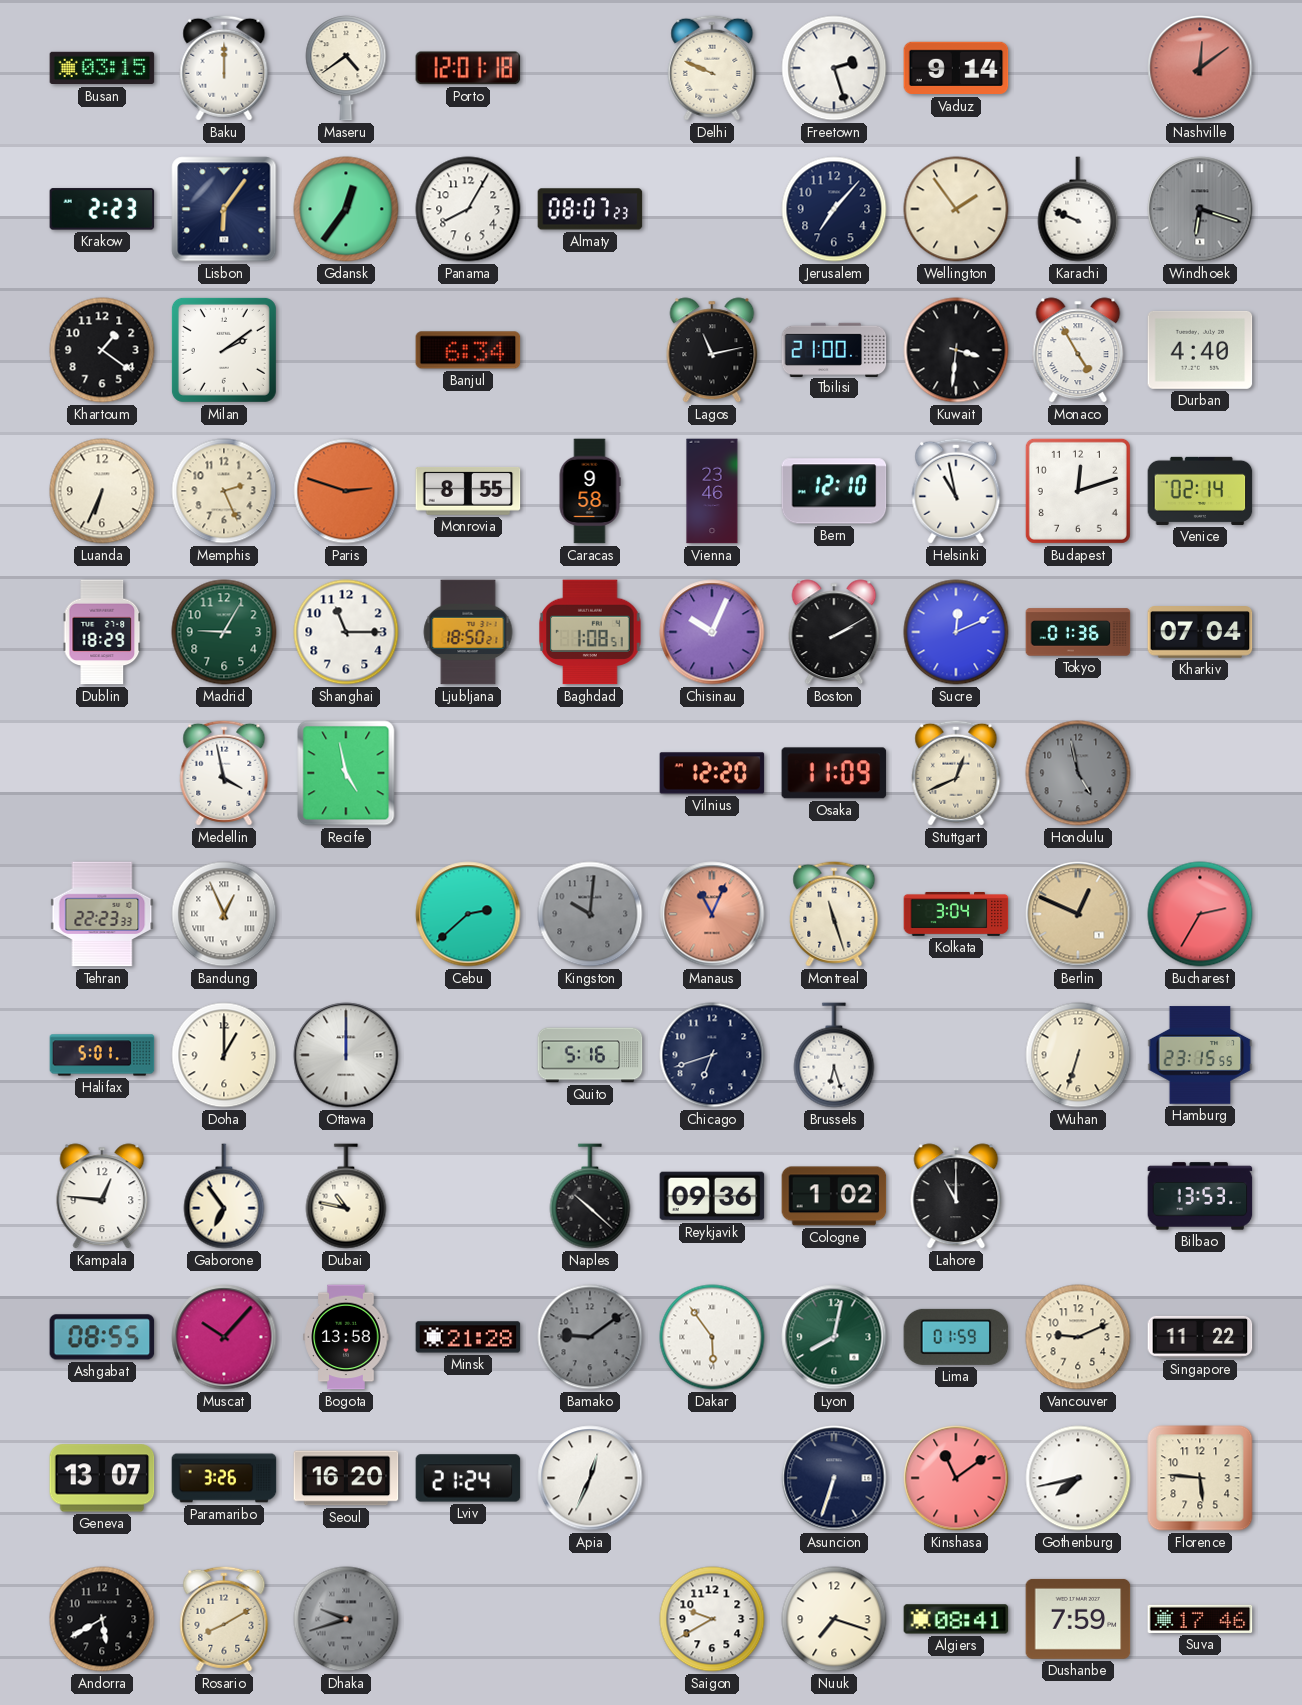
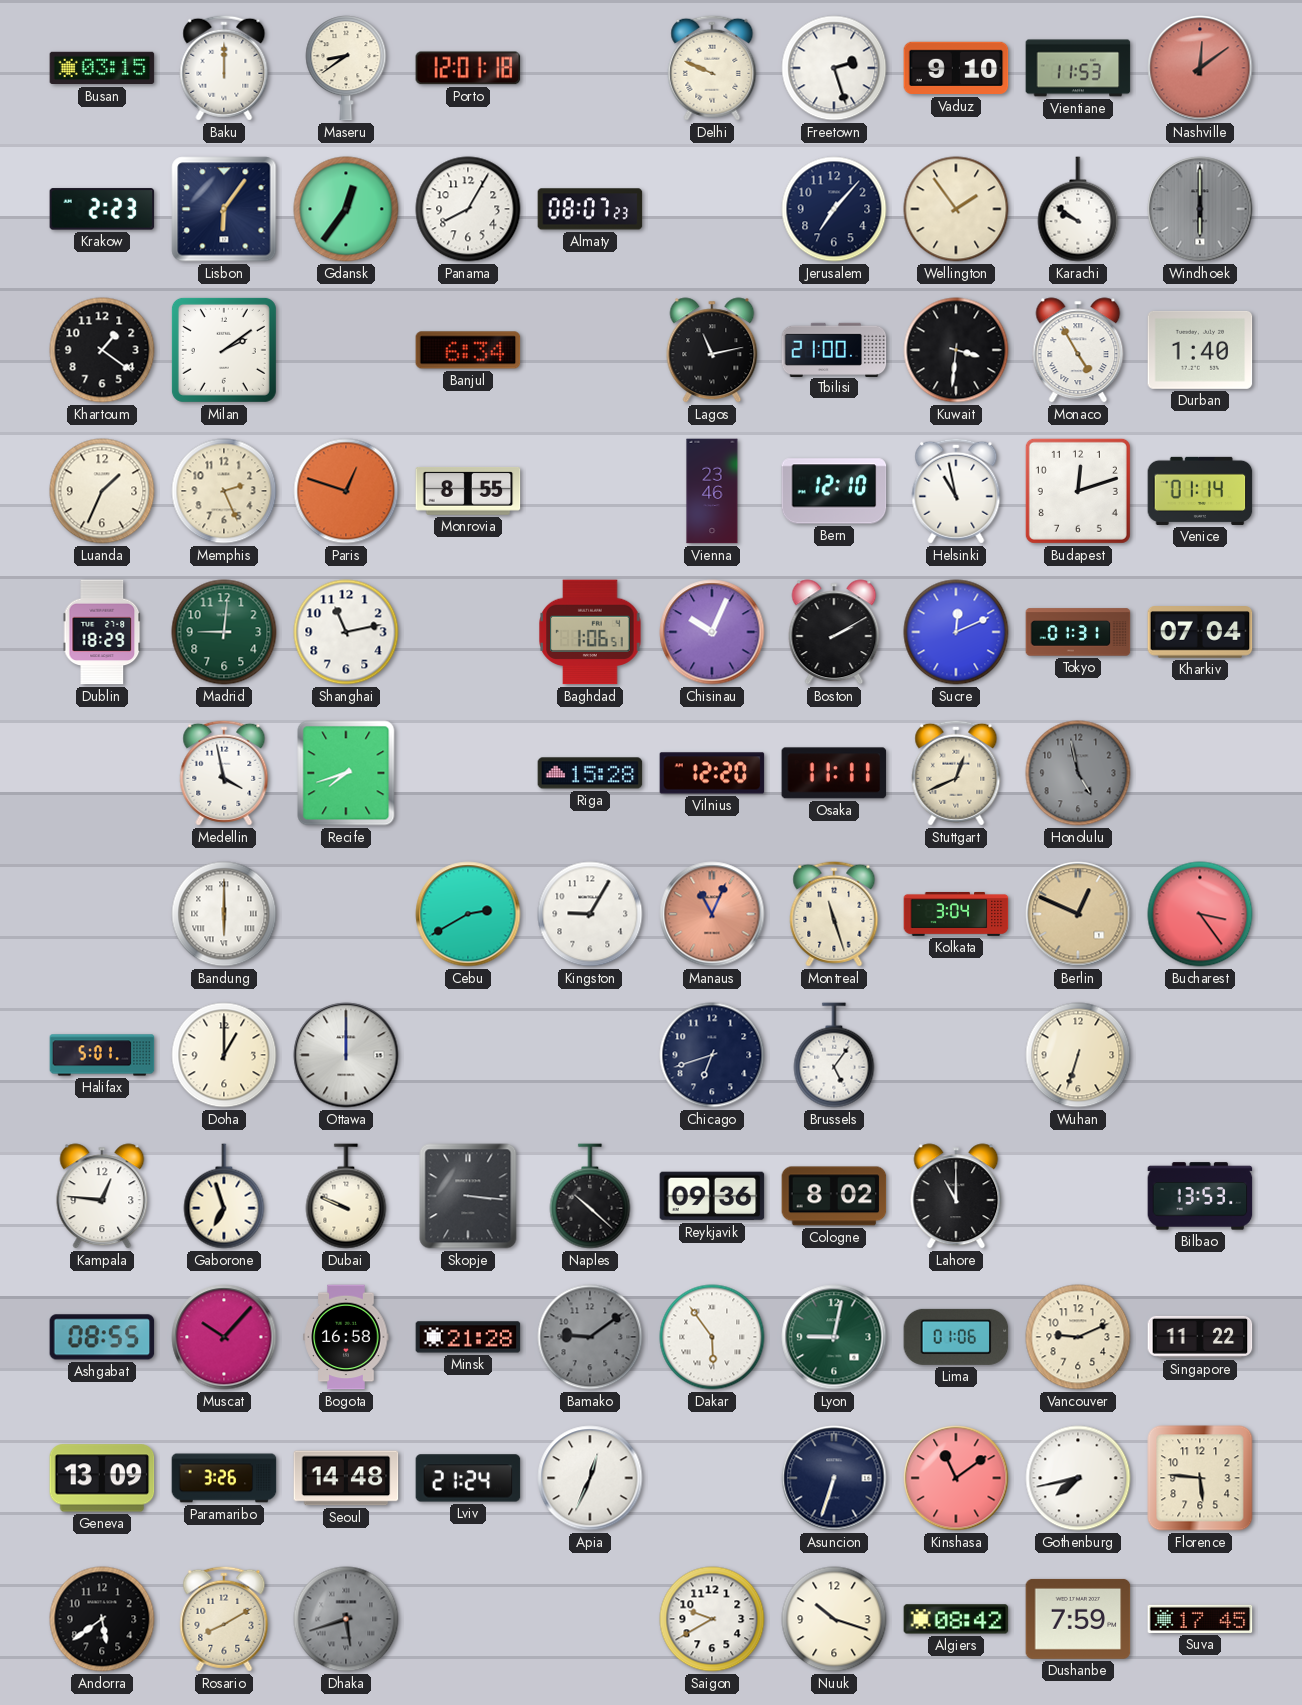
Maseru: 4:39 -> 8:39
Vaduz: 9:14 -> 9:10
Vientiane: none -> 11:53
Karachi: 9:49 -> 9:51
Windhoek: 6:18 -> 6:00
Durban: 4:40 -> 1:40
Luanda: 6:34 -> 1:34
Paris: 2:48 -> 12:48
Caracas: 9:58 -> none
Venice: 02:14 -> 01:14
Madrid: 9:05 -> 9:01
Shanghai: 11:15 -> 11:13
Ljubljana: 18:50 -> none
Baghdad: 1:08 -> 1:06
Tokyo: 01:36 -> 01:31
Recife: 4:58 -> 7:42
Riga: none -> 15:28
Osaka: 11:09 -> 11:11
Tehran: 22:23 -> none
Bandung: 12:56 -> 6:00
Cebu: 2:38 -> 2:40
Kingston: 10:01 -> 9:05
Kingston dial: grey -> white
Bucharest: 2:35 -> 3:24
Quito: 5:16 -> none
Brussels: 6:27 -> 5:06
Hamburg: 23:15 -> none
Gaborone: 6:54 -> 6:57
Dubai: 10:47 -> 9:49
Skopje: none -> 3:16
Cologne: 1:02 -> 8:02
Bogota: 13:58 -> 16:58
Lyon: 8:02 -> 9:02
Lima: 01:59 -> 01:06
Geneva: 13:07 -> 13:09
Seoul: 16:20 -> 14:48
Andorra: 5:40 -> 5:39
Dhaka: 9:42 -> 5:42
Nuuk: 7:18 -> 10:18
Algiers: 08:41 -> 08:42
Suva: 17:46 -> 17:45
